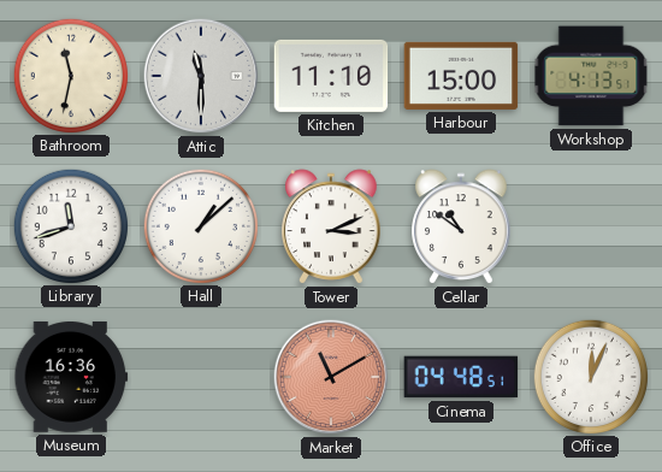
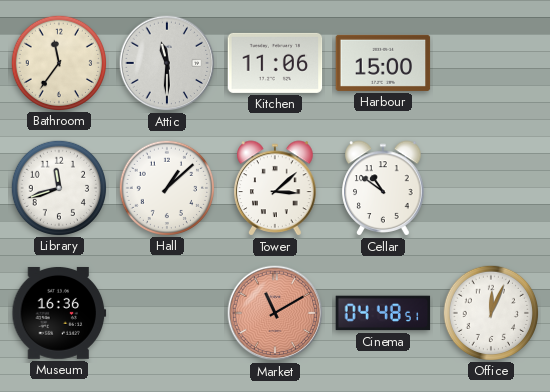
Bathroom: 11:32 -> 11:36
Kitchen: 11:10 -> 11:06
Workshop: 4:13 -> none
Tower: 3:11 -> 3:08
